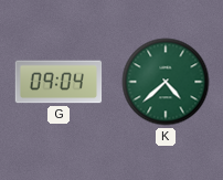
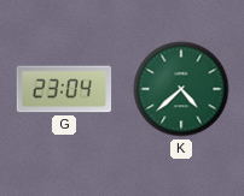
G: 09:04 -> 23:04
